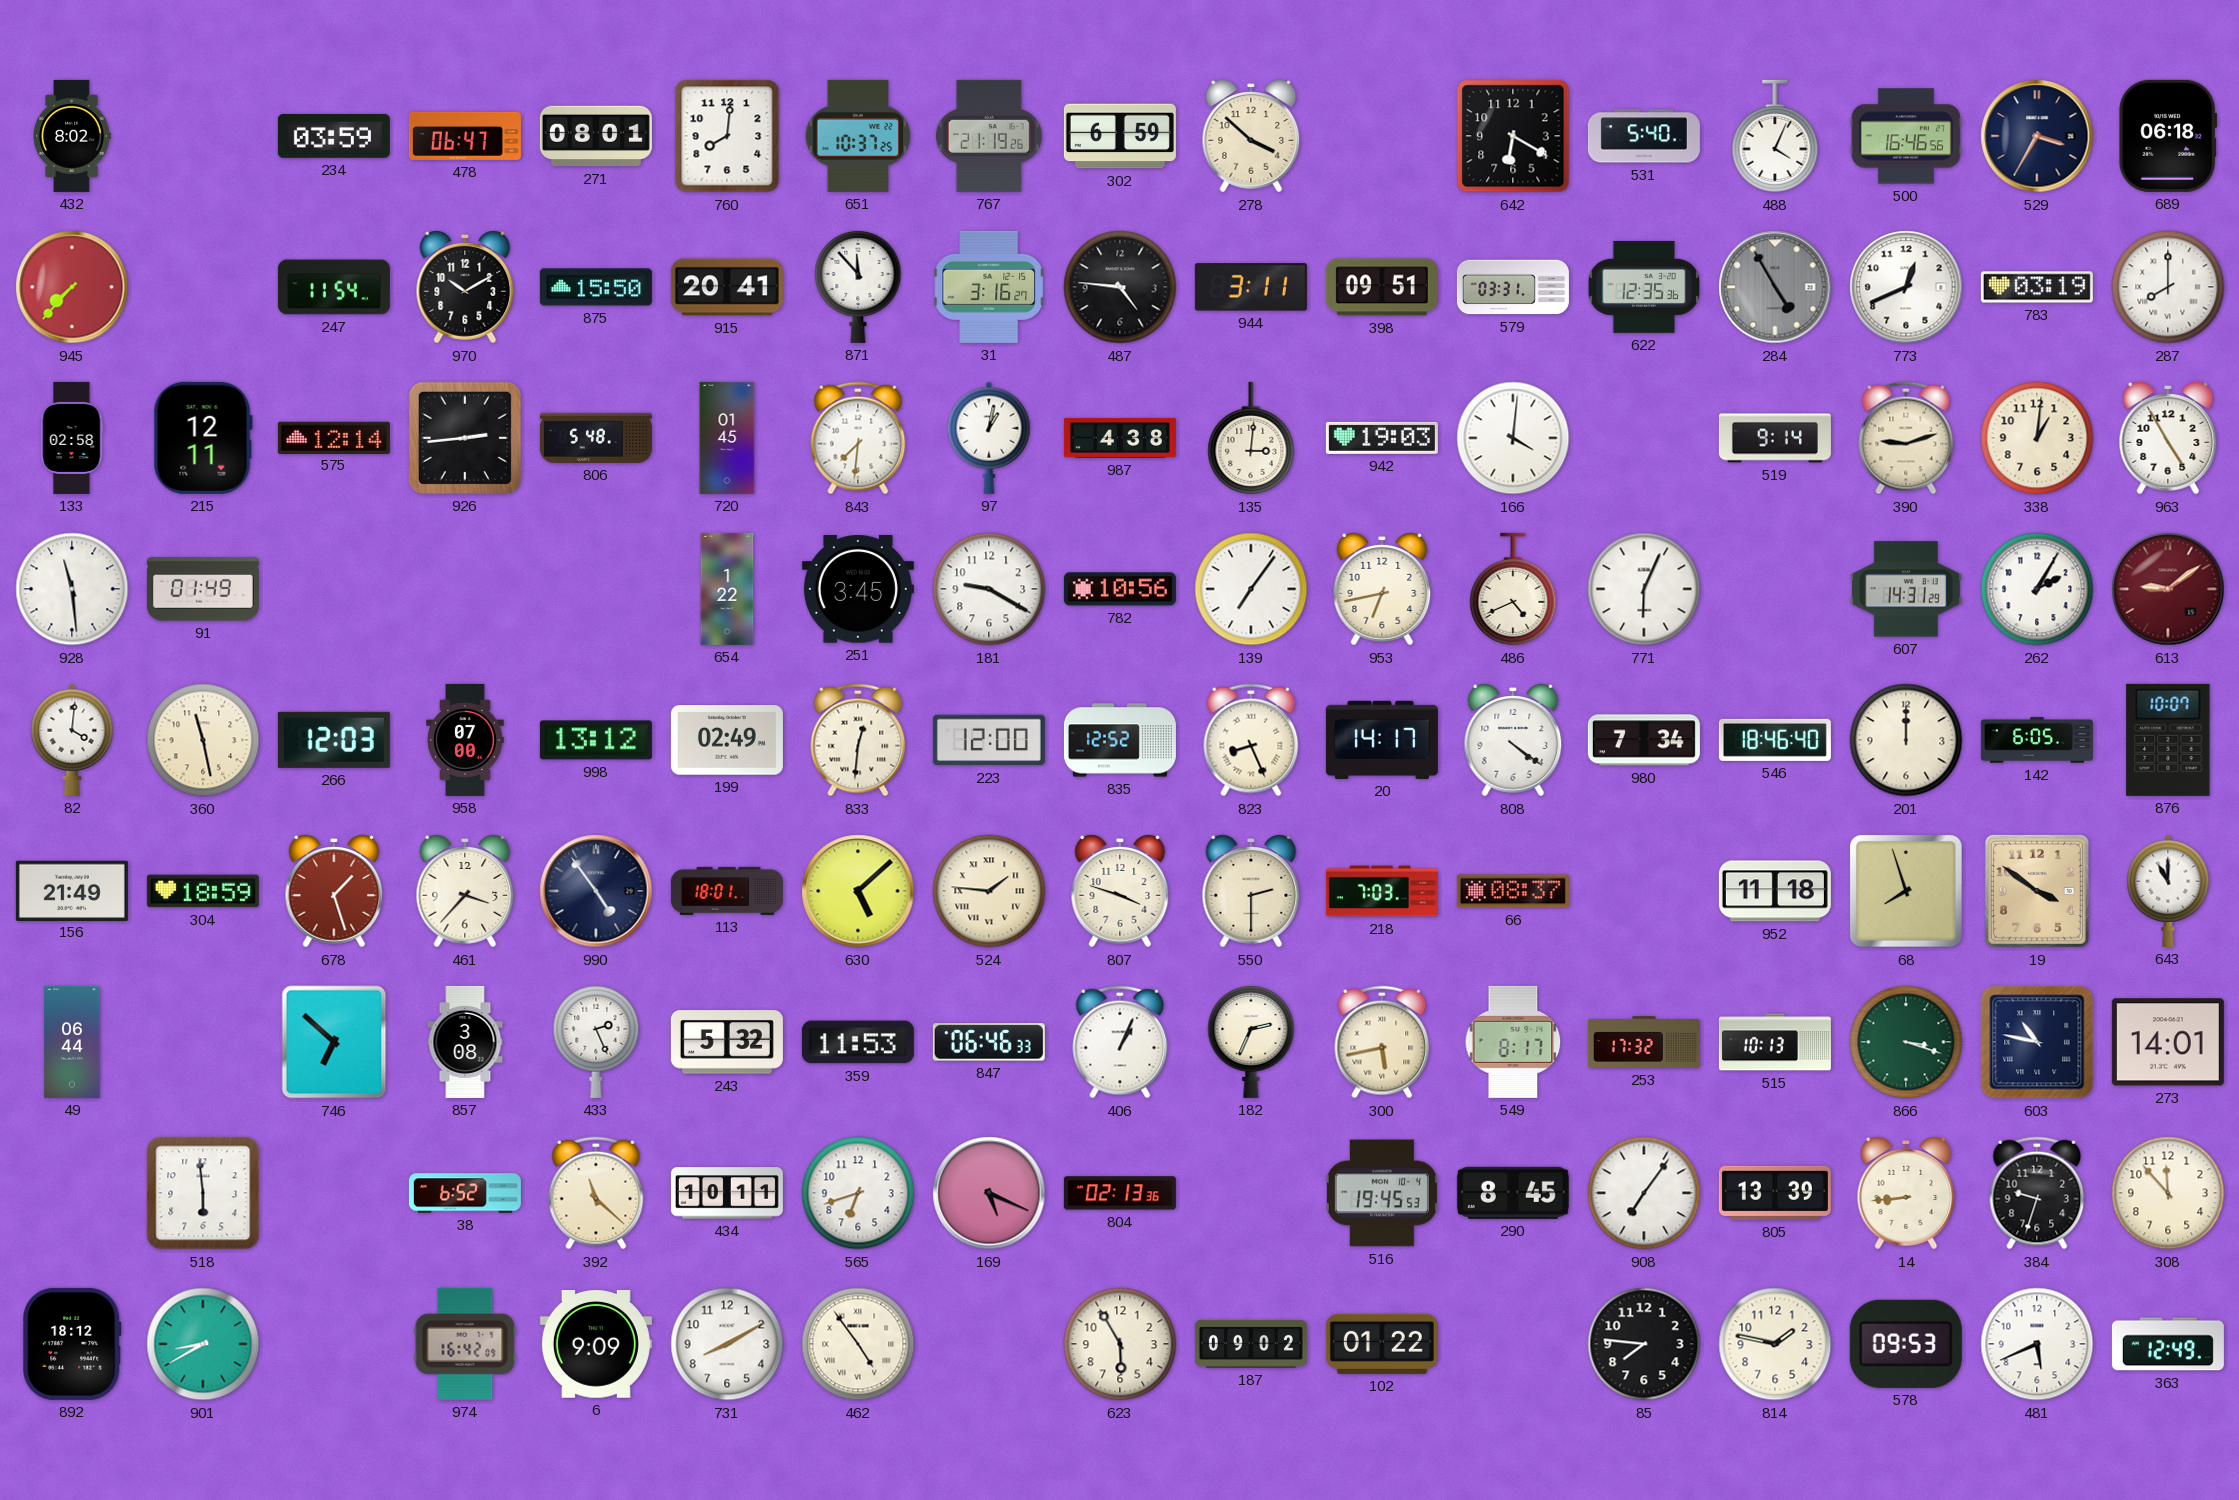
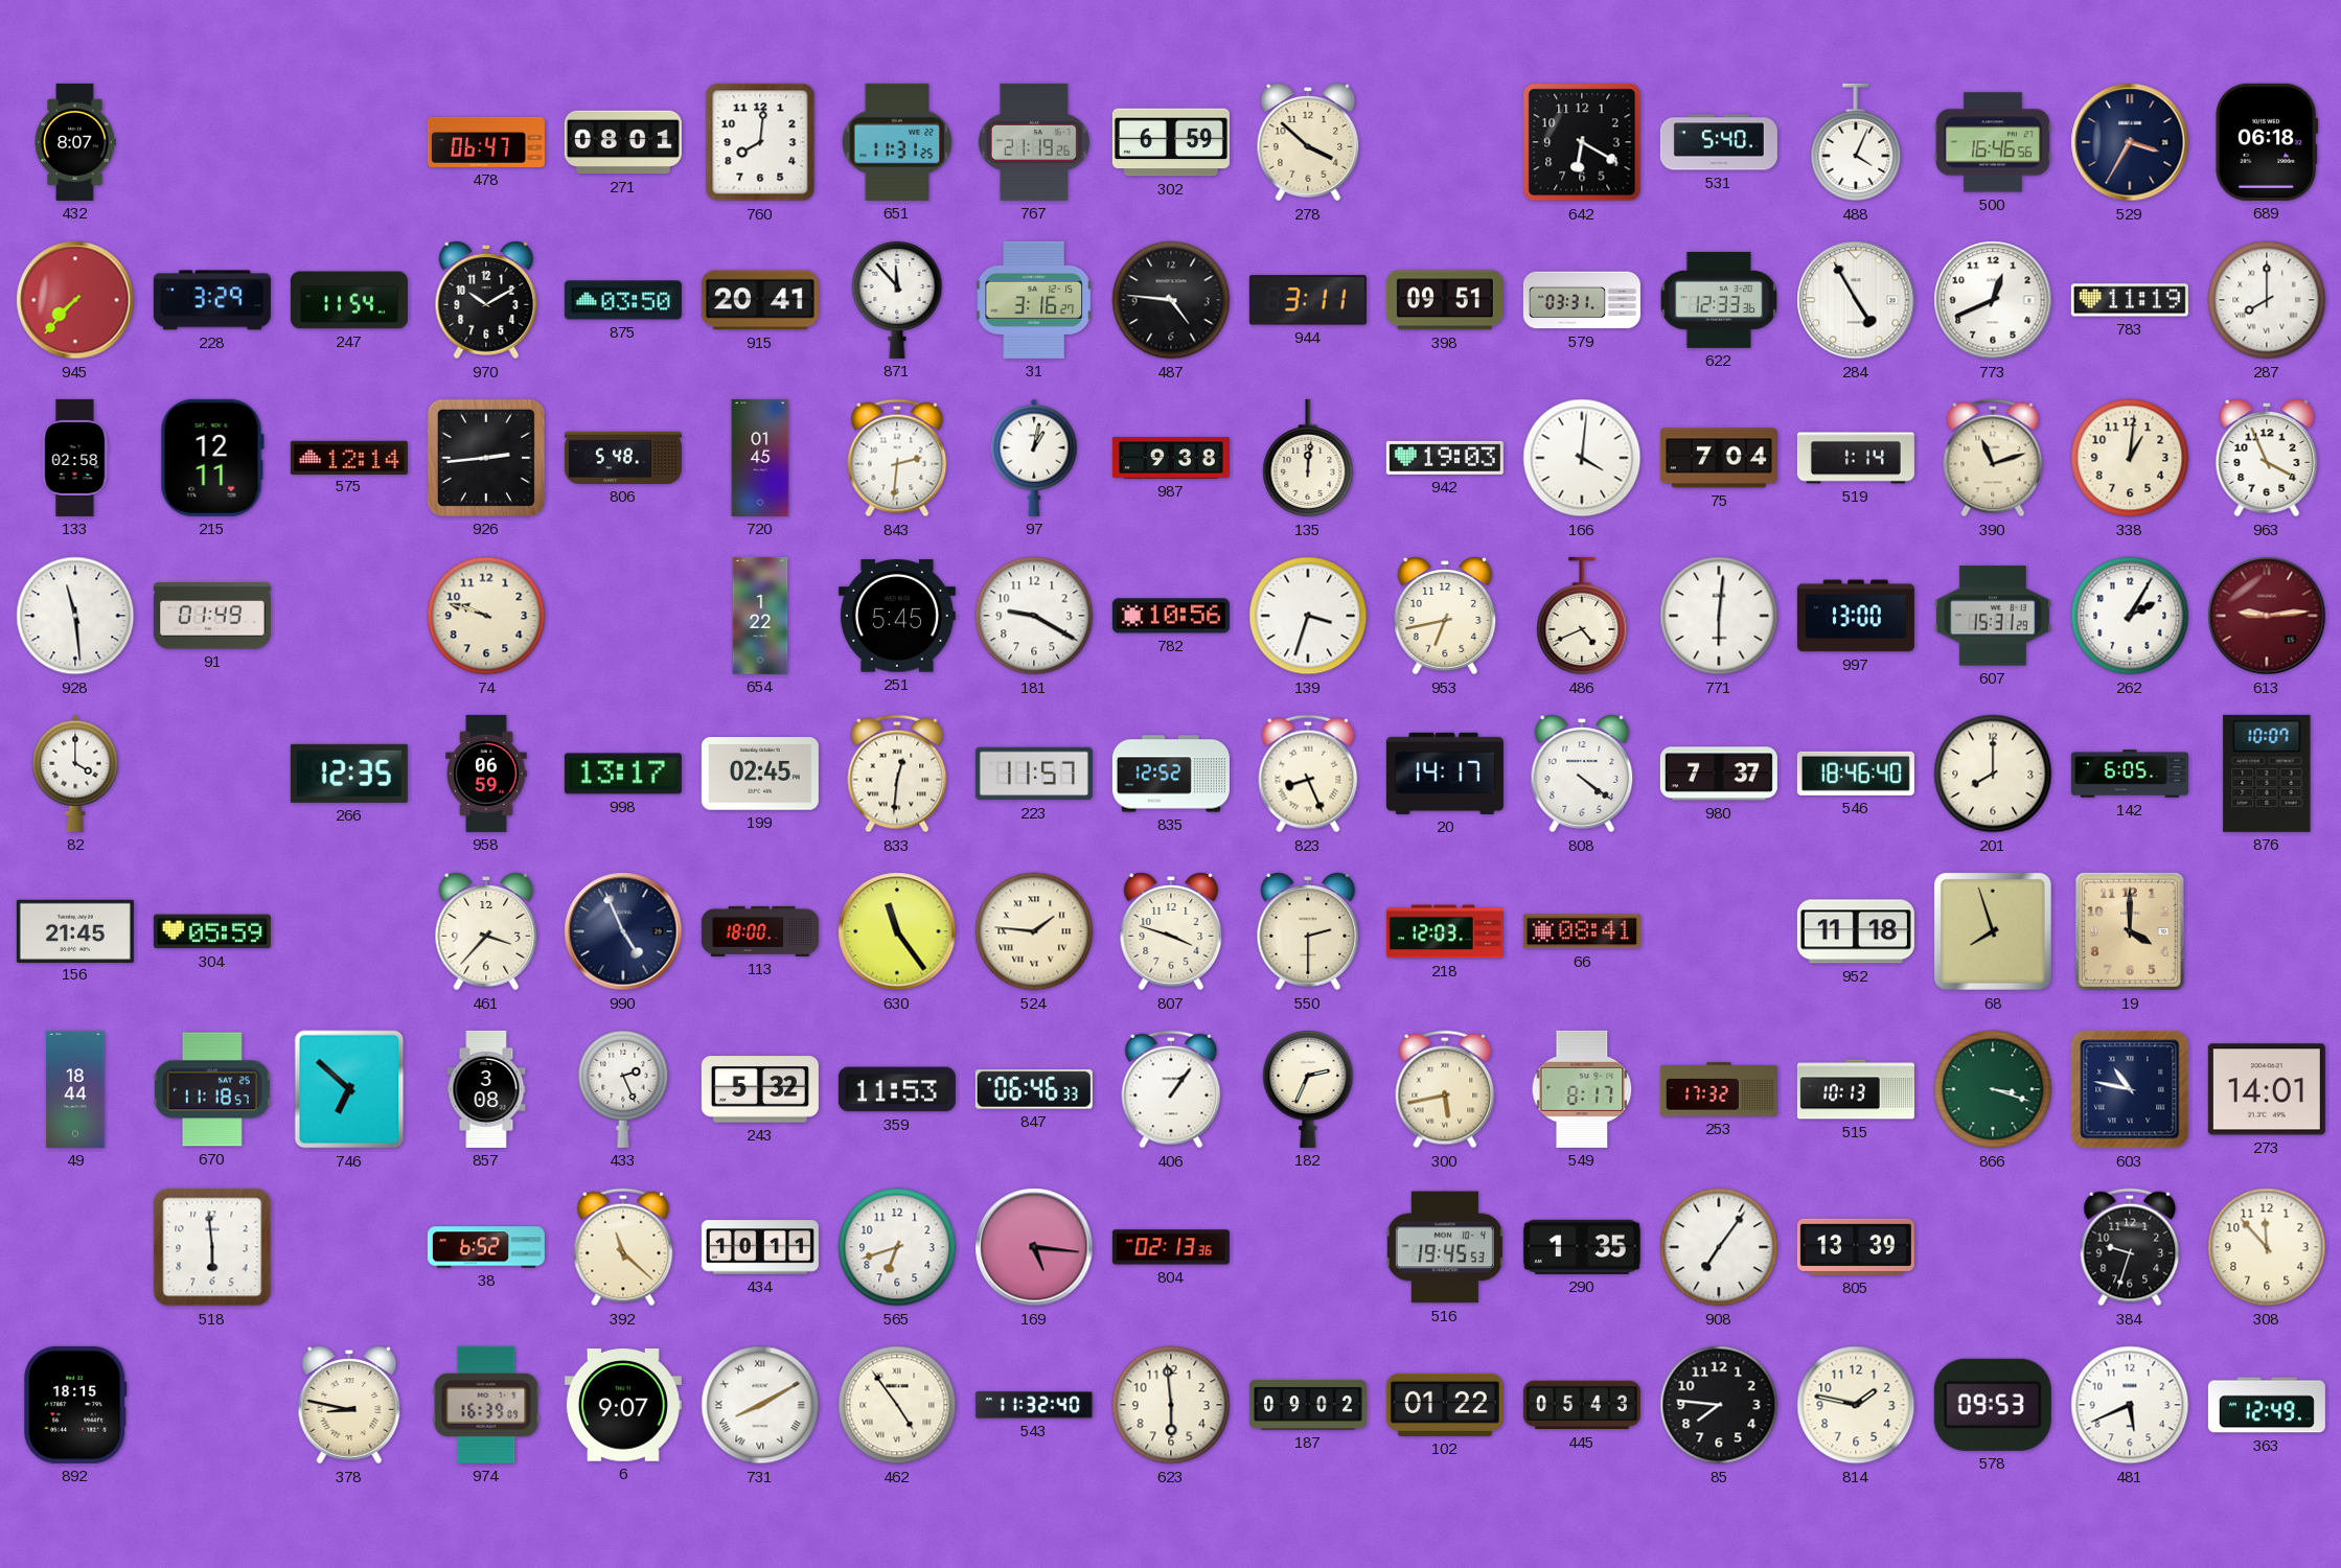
432: 8:02 -> 8:07
234: 03:59 -> none
651: 10:37 -> 11:31
228: none -> 3:29
875: 15:50 -> 03:50
622: 12:35 -> 12:33
284 dial: grey -> white
783: 03:19 -> 11:19
843: 7:31 -> 2:31
987: 4:38 -> 9:38
135: 3:01 -> 12:01
75: none -> 7:04
519: 9:14 -> 1:14
390: 9:12 -> 11:12
963: 4:55 -> 3:56
74: none -> 9:48
251: 3:45 -> 5:45
139: 7:06 -> 3:33
771: 6:04 -> 6:01
997: none -> 13:00
607: 14:31 -> 15:31
613: 9:09 -> 9:14
82: 4:01 -> 4:00
360: 11:28 -> none
266: 12:03 -> 12:35
958: 07:00 -> 06:59
998: 13:12 -> 13:17
199: 02:49 -> 02:45
223: 12:00 -> 11:57
980: 7:34 -> 7:37
201: 12:00 -> 8:00
156: 21:49 -> 21:45
304: 18:59 -> 05:59
678: 1:27 -> none
990: 4:54 -> 4:56
113: 18:01 -> 18:00
630: 5:08 -> 11:24
218: 7:03 -> 12:03
66: 08:37 -> 08:41
19: 3:51 -> 4:00
643: 11:00 -> none
49: 06:44 -> 18:44
670: none -> 11:18
406: 1:04 -> 1:06
169: 5:19 -> 5:16
290: 8:45 -> 1:35
14: 8:44 -> none
892: 18:12 -> 18:15
901: 8:40 -> none
378: none -> 8:47
974: 16:42 -> 16:39
6: 9:09 -> 9:07
731 numerals: Arabic -> Roman
543: none -> 11:32
623: 5:55 -> 5:59
445: none -> 05:43
